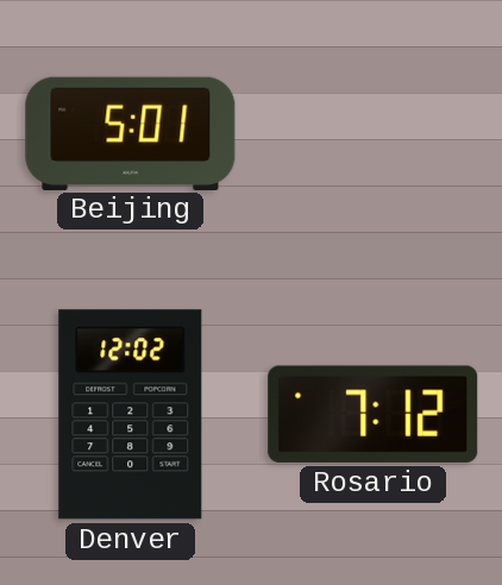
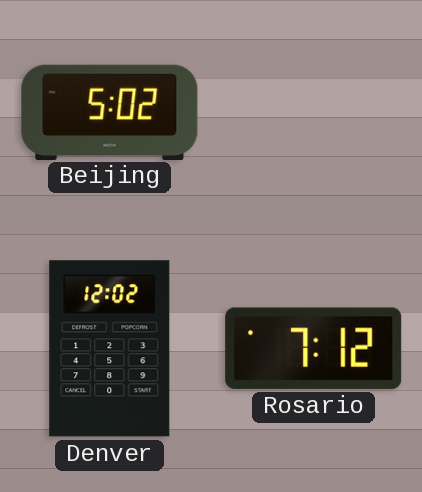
Beijing: 5:01 -> 5:02
